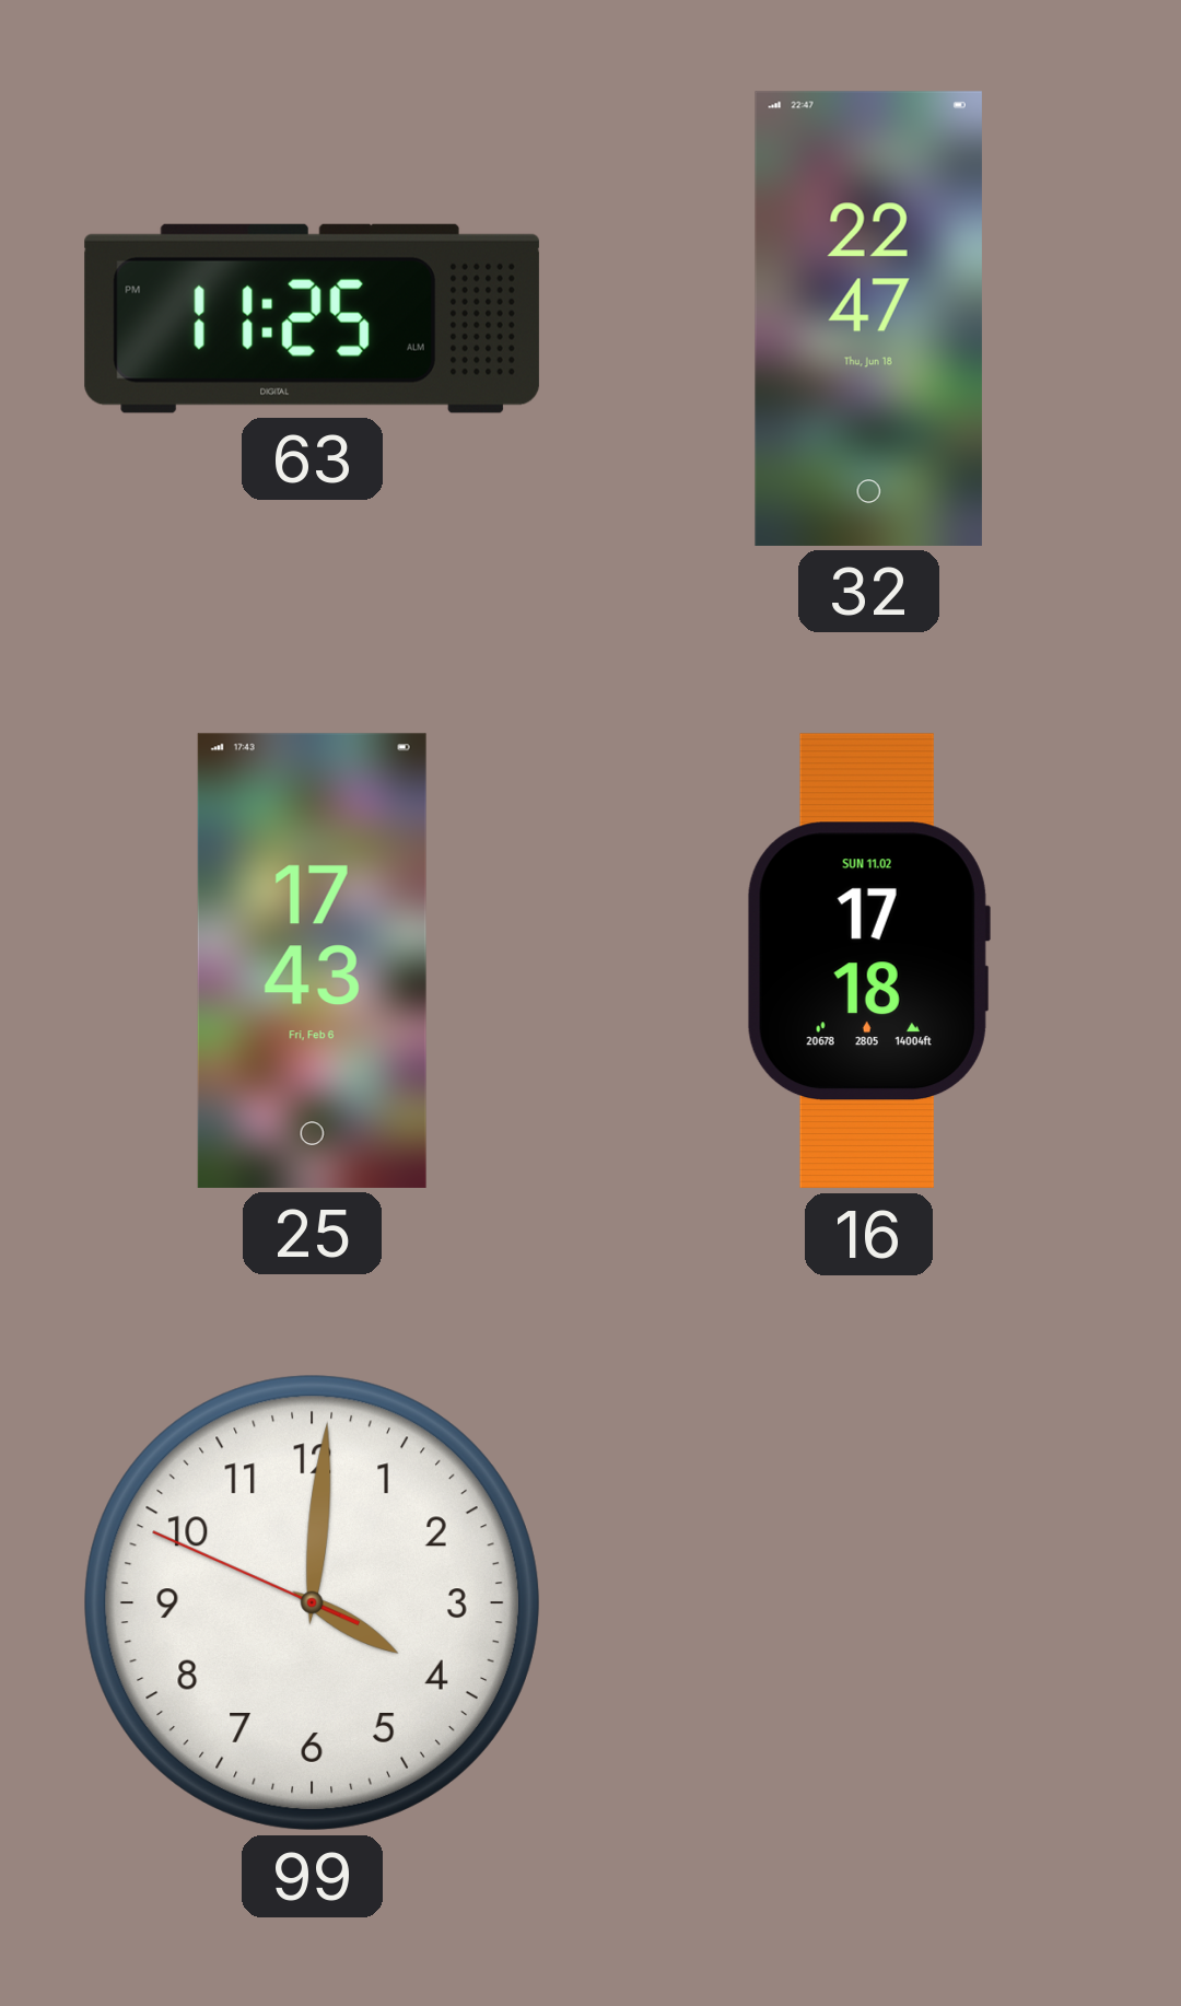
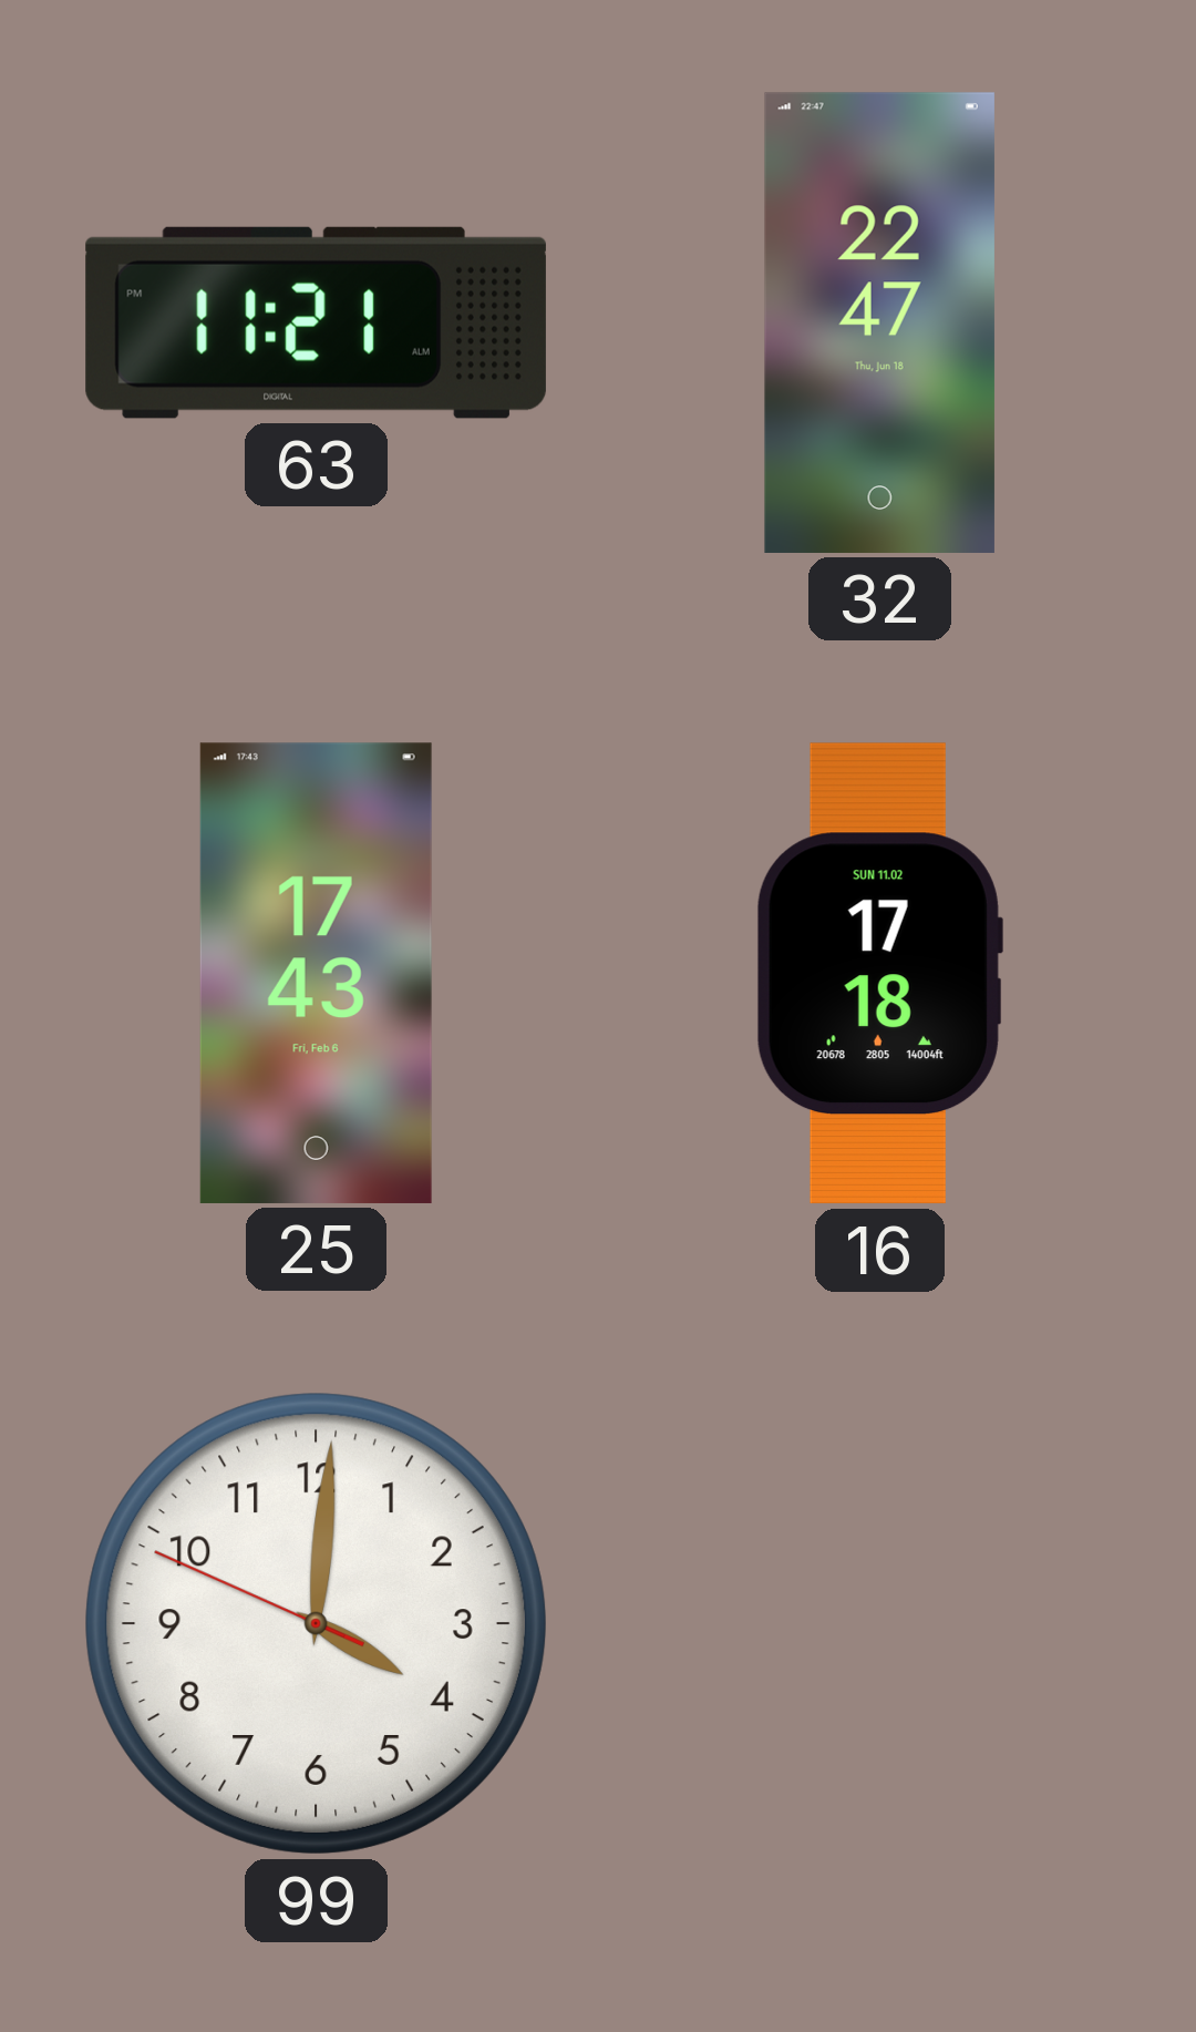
63: 11:25 -> 11:21
